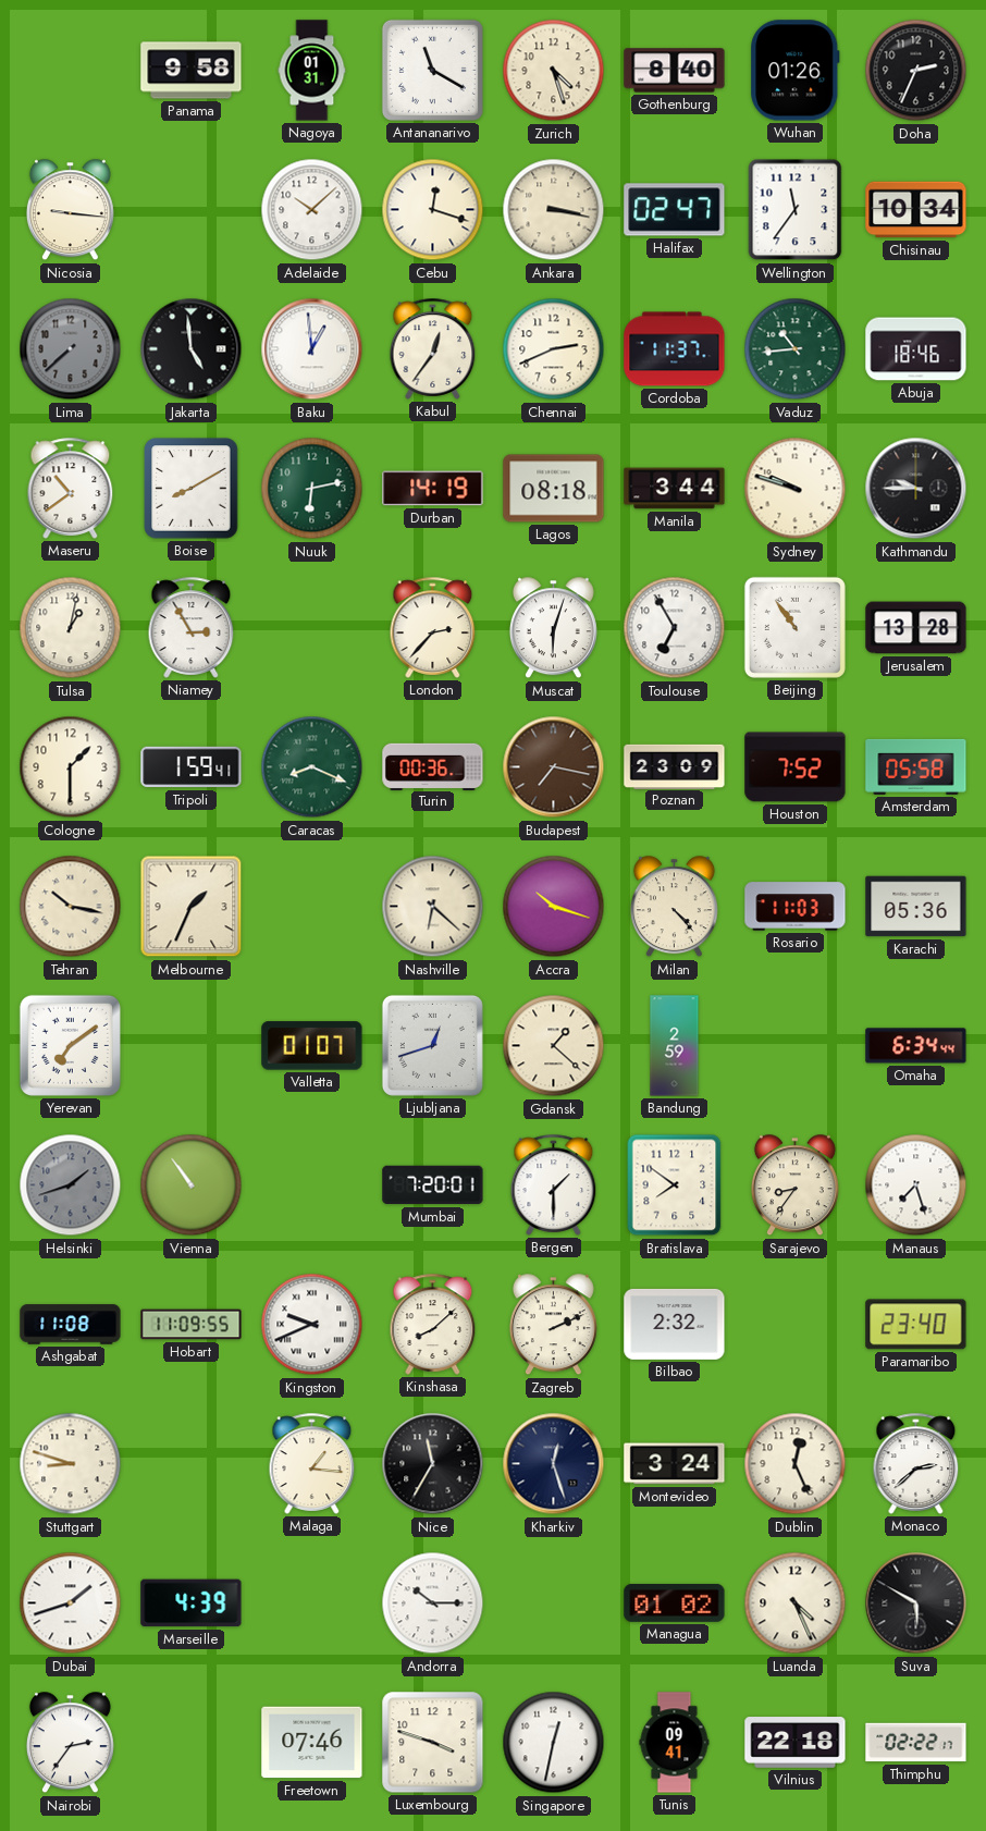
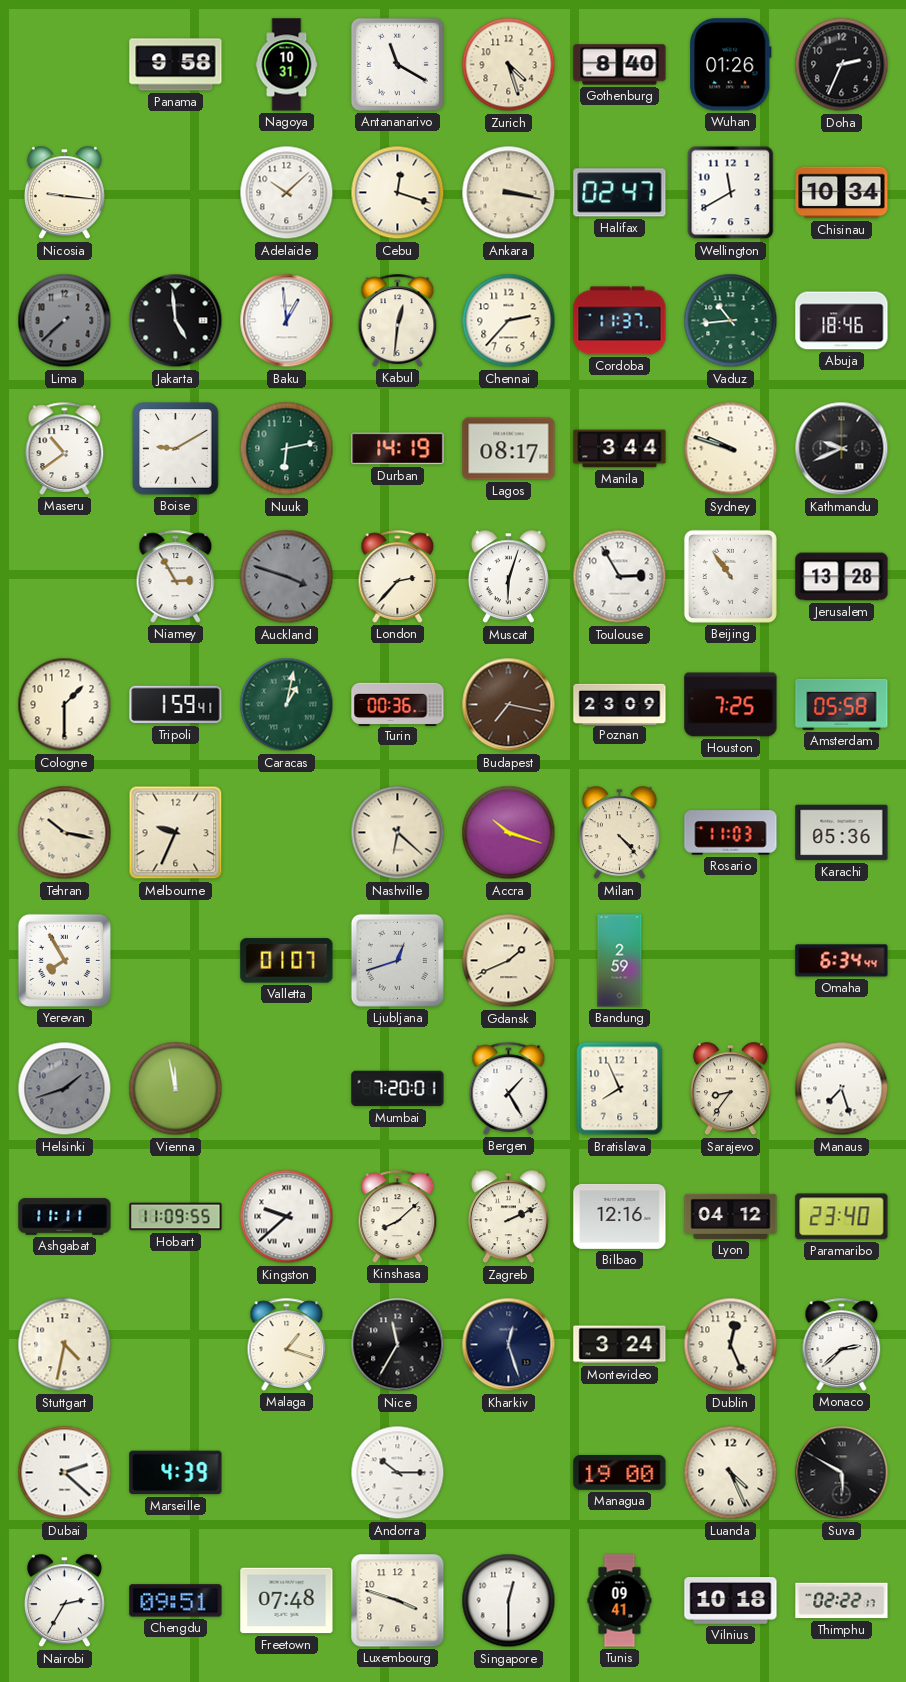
Nagoya: 01:31 -> 10:31
Wellington: 11:36 -> 11:40
Kabul: 12:36 -> 12:31
Chennai: 2:41 -> 2:37
Boise: 8:10 -> 9:10
Lagos: 08:18 -> 08:17
Kathmandu: 9:45 -> 9:41
Tulsa: 1:02 -> none
Auckland: none -> 3:48
Toulouse: 6:55 -> 2:55
Caracas: 8:19 -> 1:02
Houston: 7:52 -> 7:25
Melbourne: 1:34 -> 9:34
Yerevan: 7:09 -> 7:55
Gdansk: 1:22 -> 1:41
Vienna: 10:54 -> 11:58
Bergen: 1:30 -> 1:25
Bratislava: 7:51 -> 7:56
Ashgabat: 11:08 -> 11:11
Kingston: 9:41 -> 9:38
Bilbao: 2:32 -> 12:16
Lyon: none -> 04:12
Stuttgart: 8:48 -> 4:32
Malaga: 1:16 -> 1:18
Dubai: 1:42 -> 2:22
Managua: 01:02 -> 19:00
Nairobi: 2:36 -> 2:35
Chengdu: none -> 09:51
Freetown: 07:46 -> 07:48
Singapore: 12:32 -> 12:30
Vilnius: 22:18 -> 10:18
